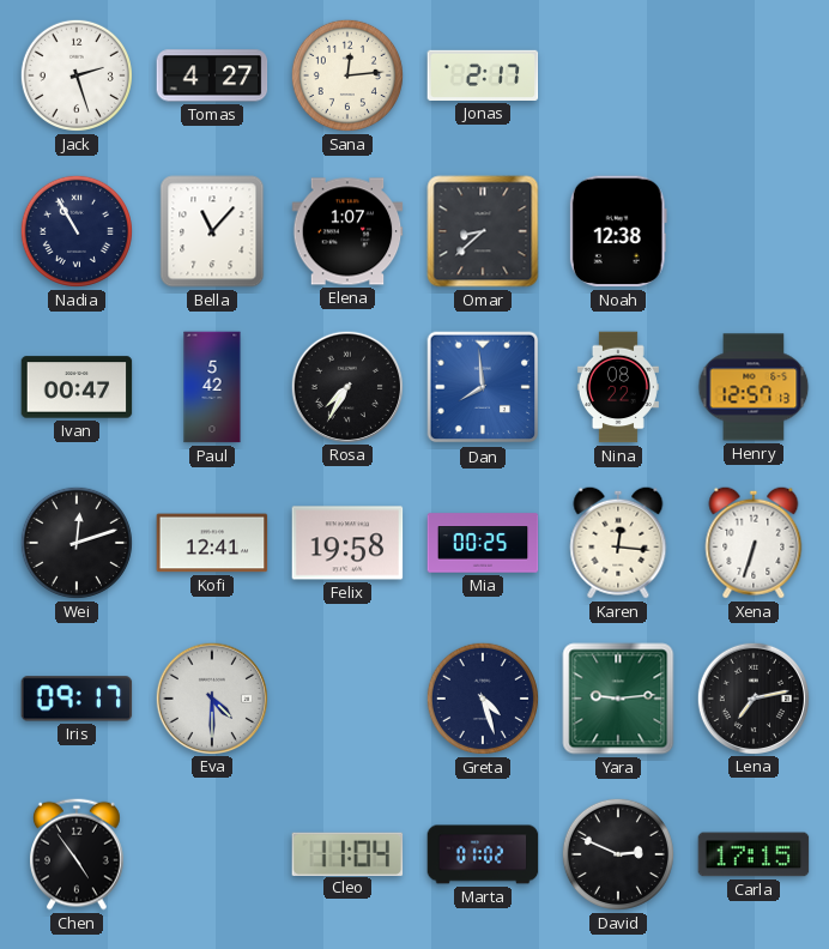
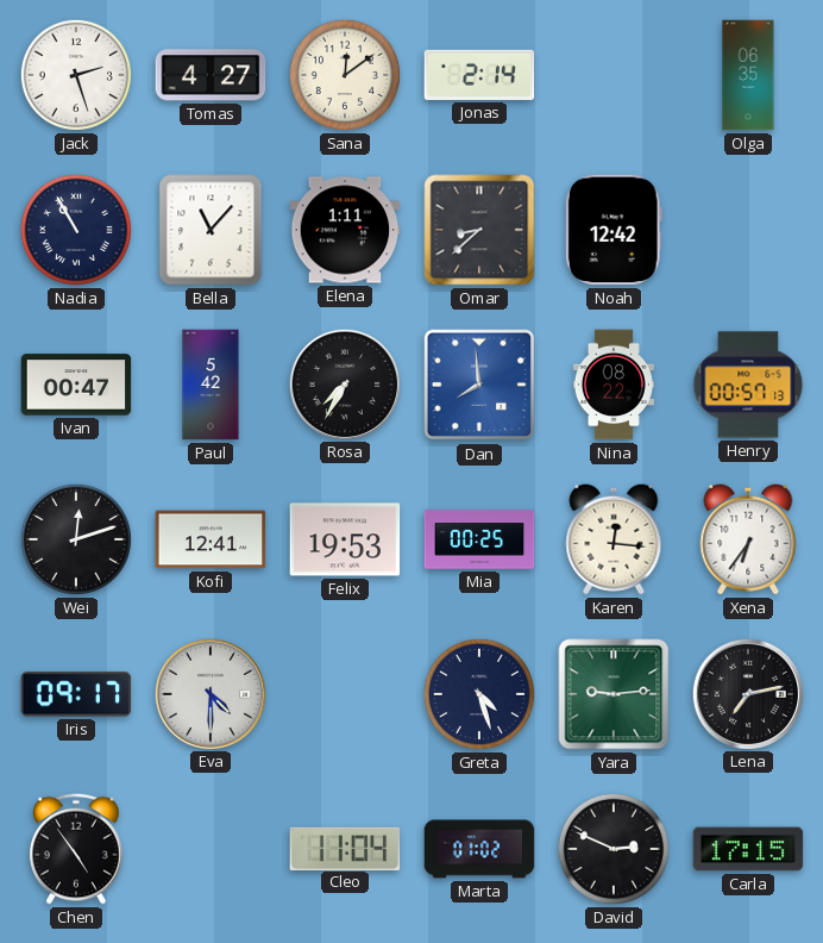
Sana: 12:14 -> 12:09
Jonas: 2:17 -> 2:14
Olga: none -> 06:35
Elena: 1:07 -> 1:11
Noah: 12:38 -> 12:42
Henry: 12:57 -> 00:57
Felix: 19:58 -> 19:53
Xena: 6:33 -> 6:36
